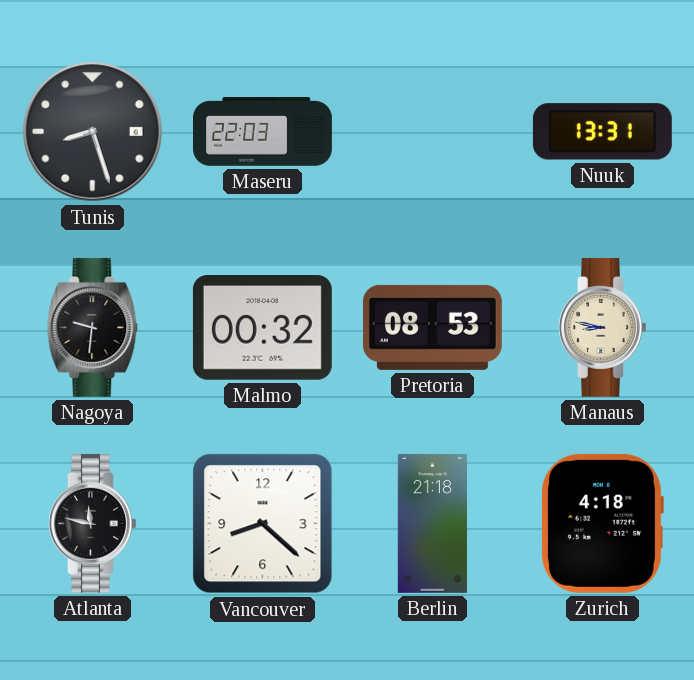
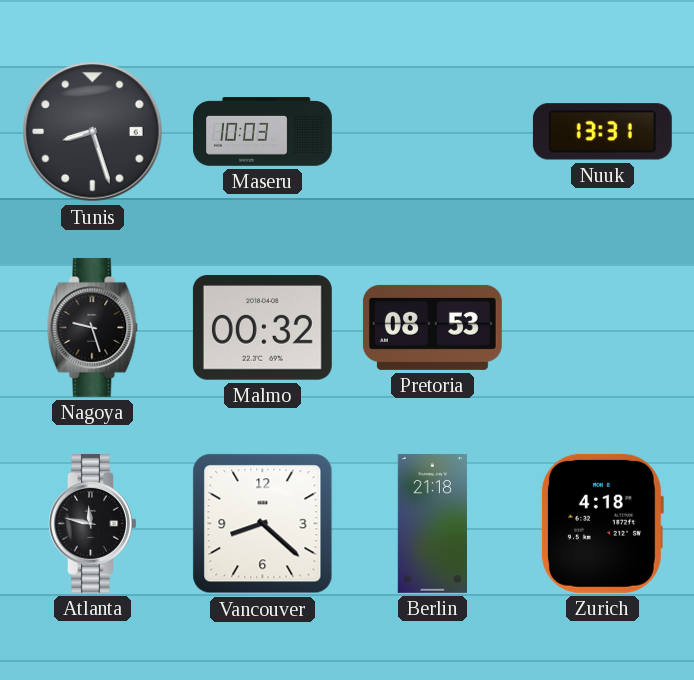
Maseru: 22:03 -> 10:03
Nagoya: 9:31 -> 9:27
Manaus: 8:47 -> none
